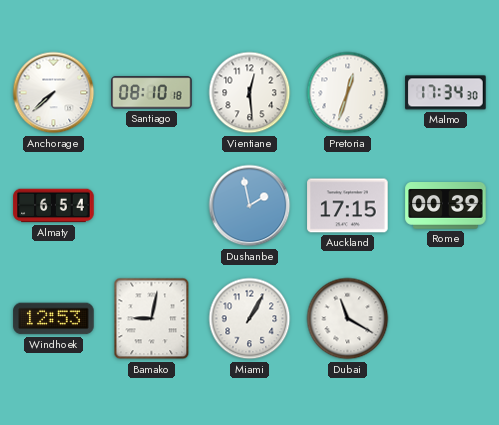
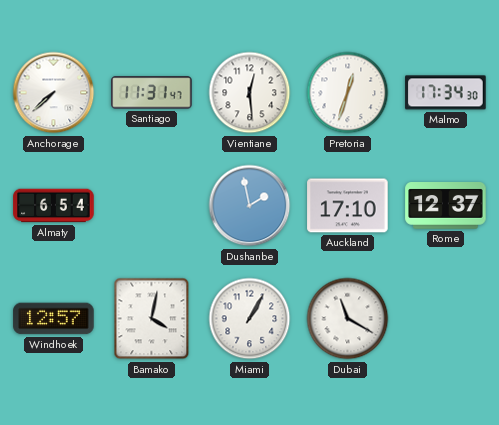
Santiago: 08:10 -> 11:31
Auckland: 17:15 -> 17:10
Rome: 00:39 -> 12:37
Windhoek: 12:53 -> 12:57
Bamako: 9:02 -> 4:02
